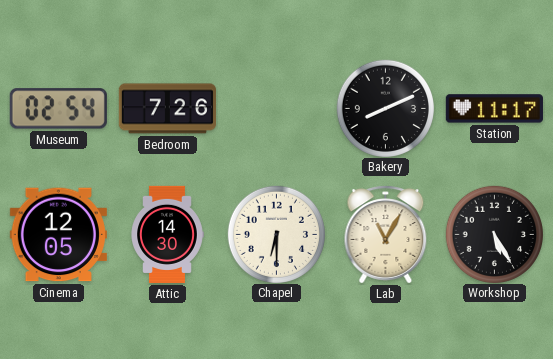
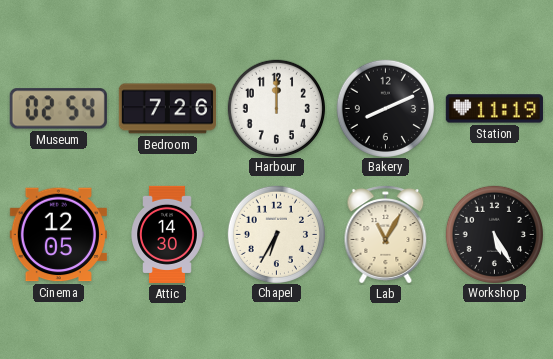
Harbour: none -> 12:00
Station: 11:17 -> 11:19
Chapel: 6:30 -> 6:35
